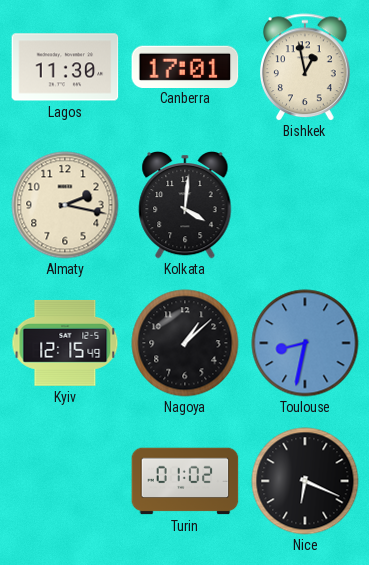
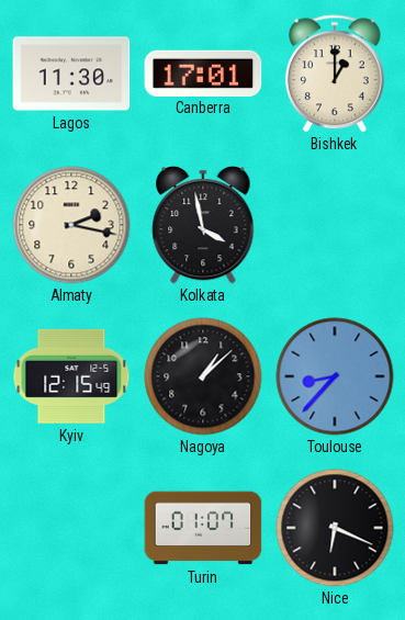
Bishkek: 12:58 -> 1:00
Kolkata: 4:01 -> 3:58
Toulouse: 8:32 -> 8:37
Turin: 01:02 -> 01:07
